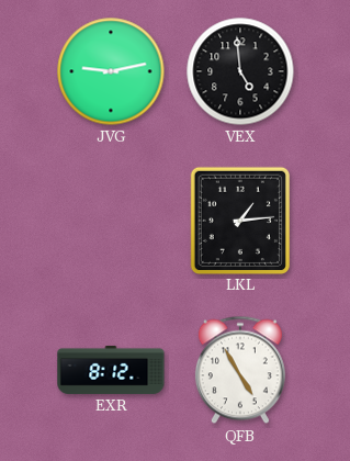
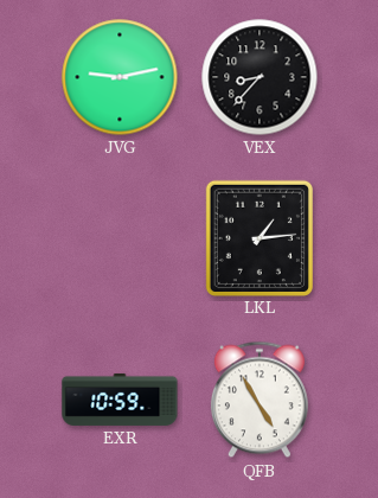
VEX: 4:59 -> 8:37
EXR: 8:12 -> 10:59
